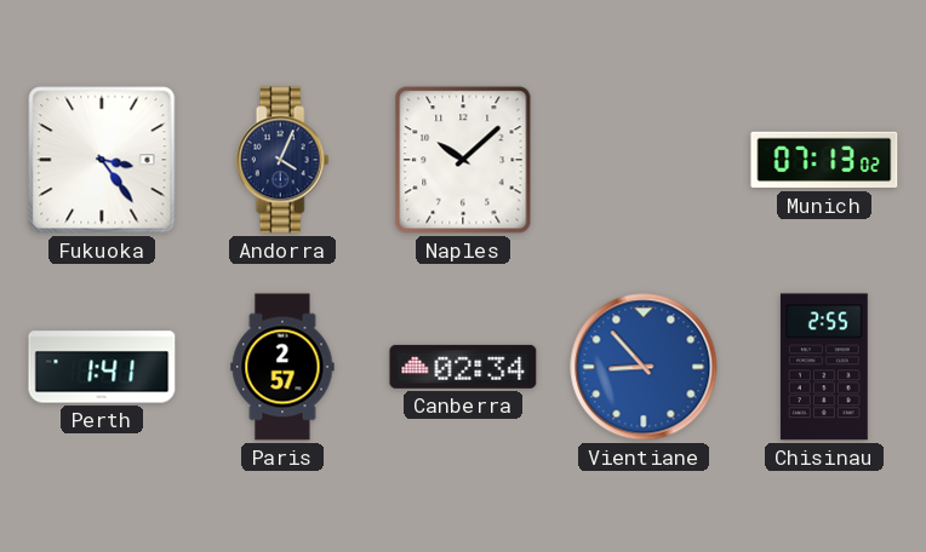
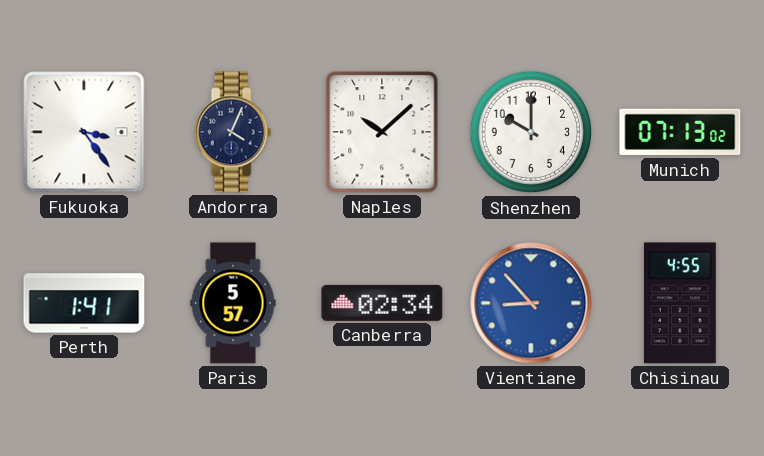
Shenzhen: none -> 10:00
Paris: 2:57 -> 5:57
Chisinau: 2:55 -> 4:55
